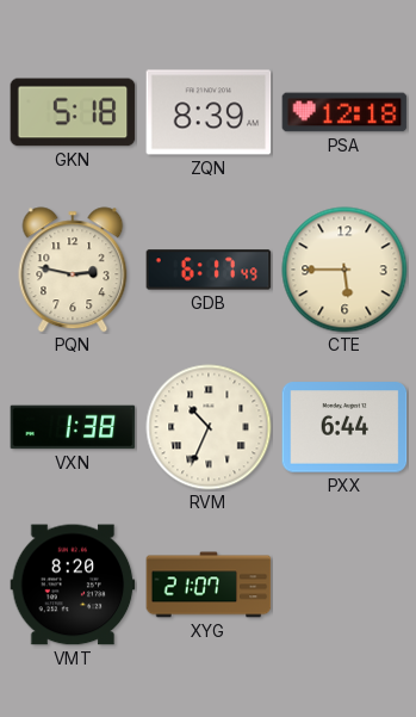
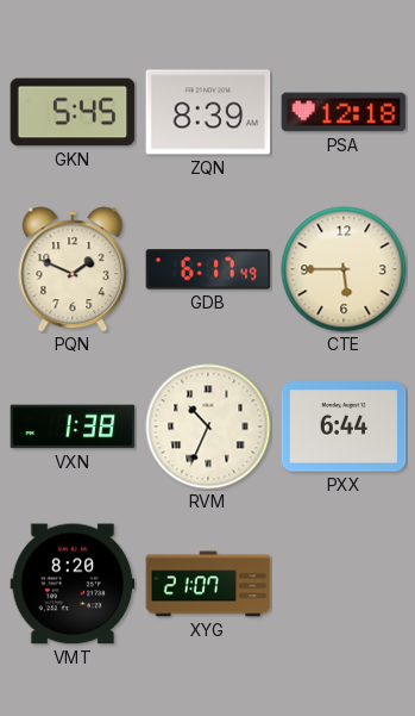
GKN: 5:18 -> 5:45
PQN: 2:47 -> 1:49
